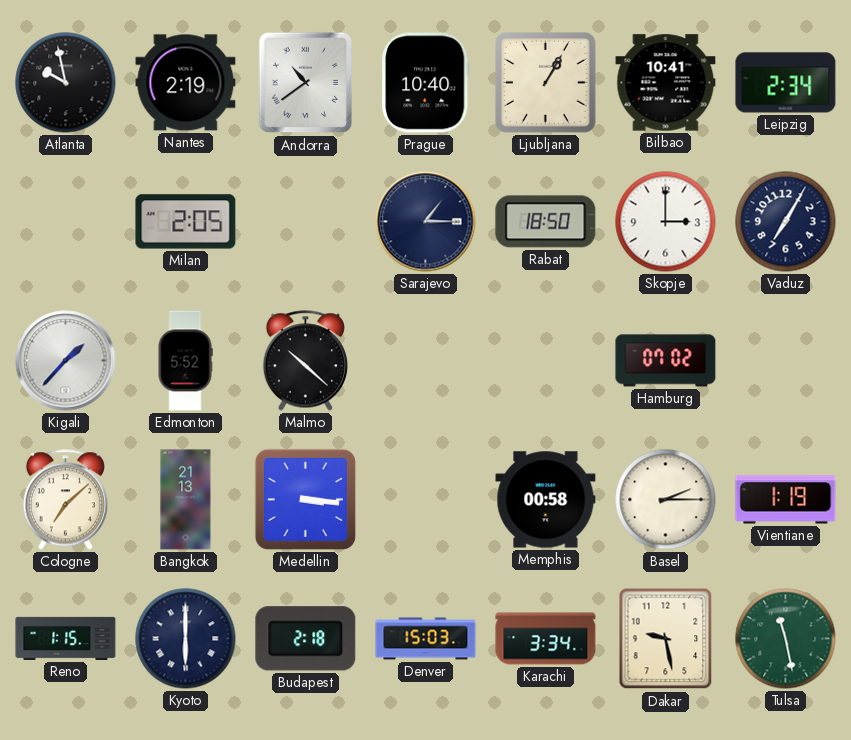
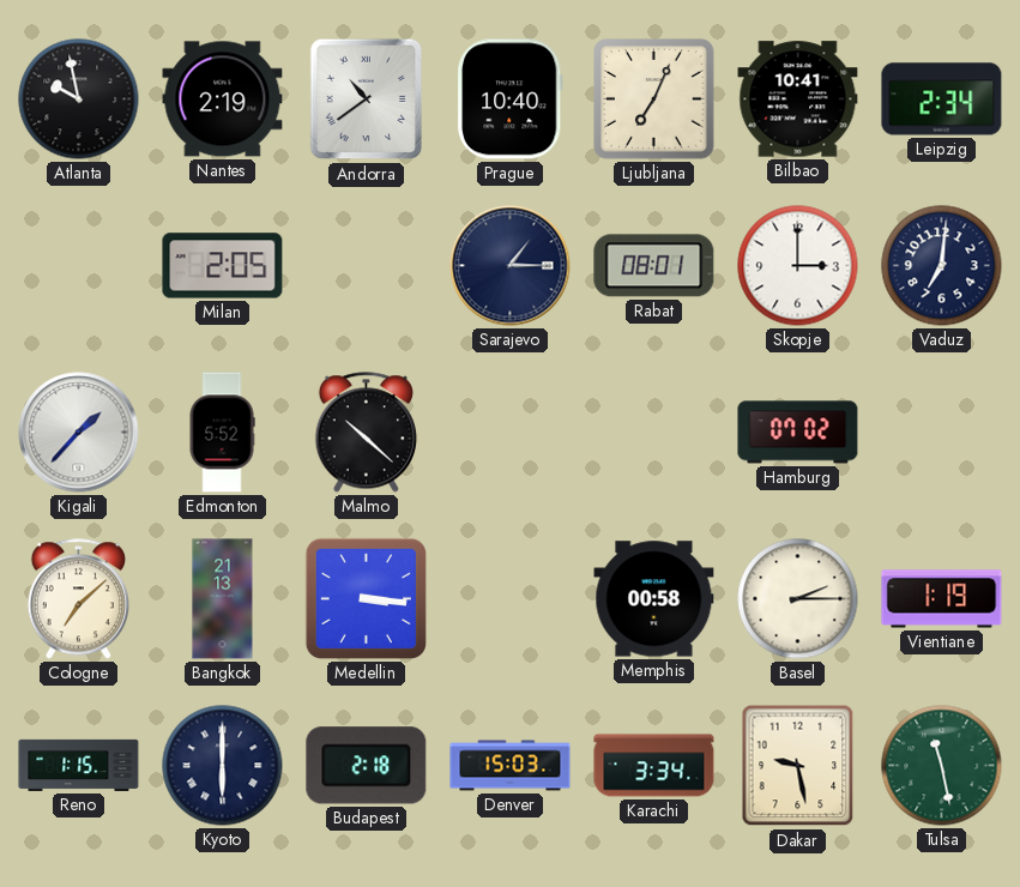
Ljubljana: 1:05 -> 7:04
Rabat: 18:50 -> 08:01
Vaduz: 7:05 -> 7:01
